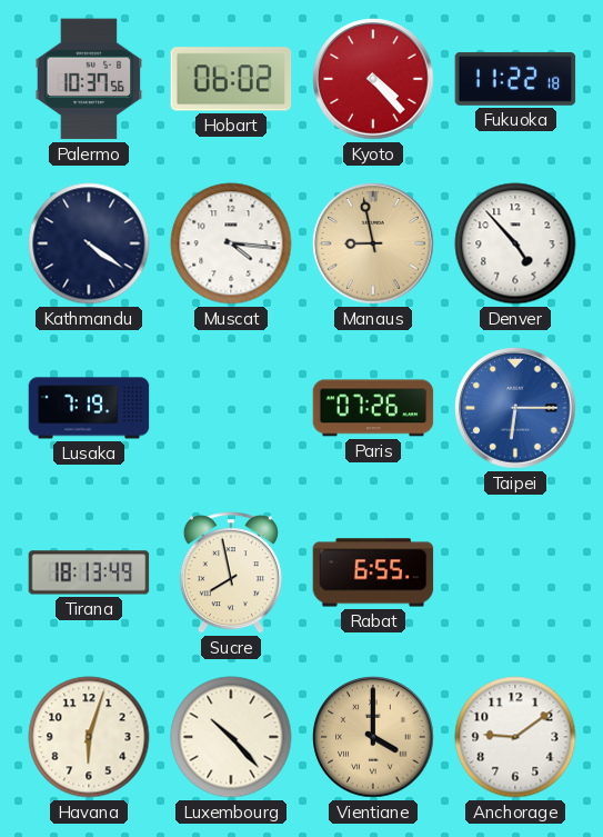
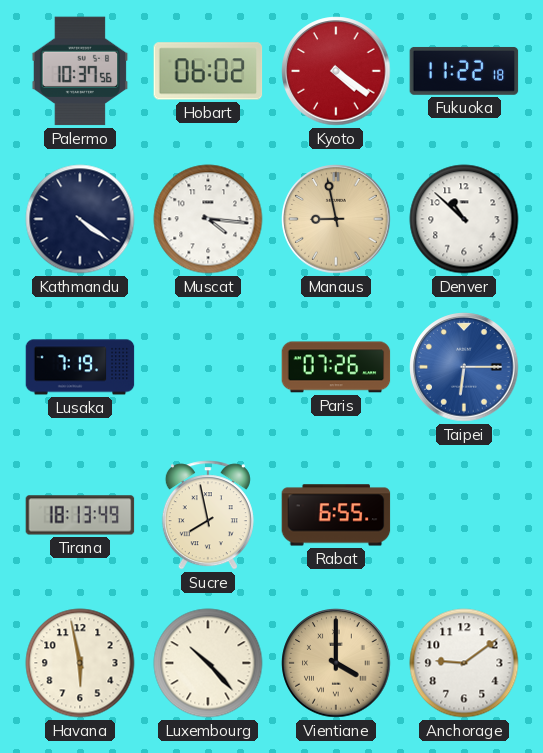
Kyoto: 4:23 -> 4:21
Denver: 4:53 -> 10:52
Havana: 6:03 -> 5:58
